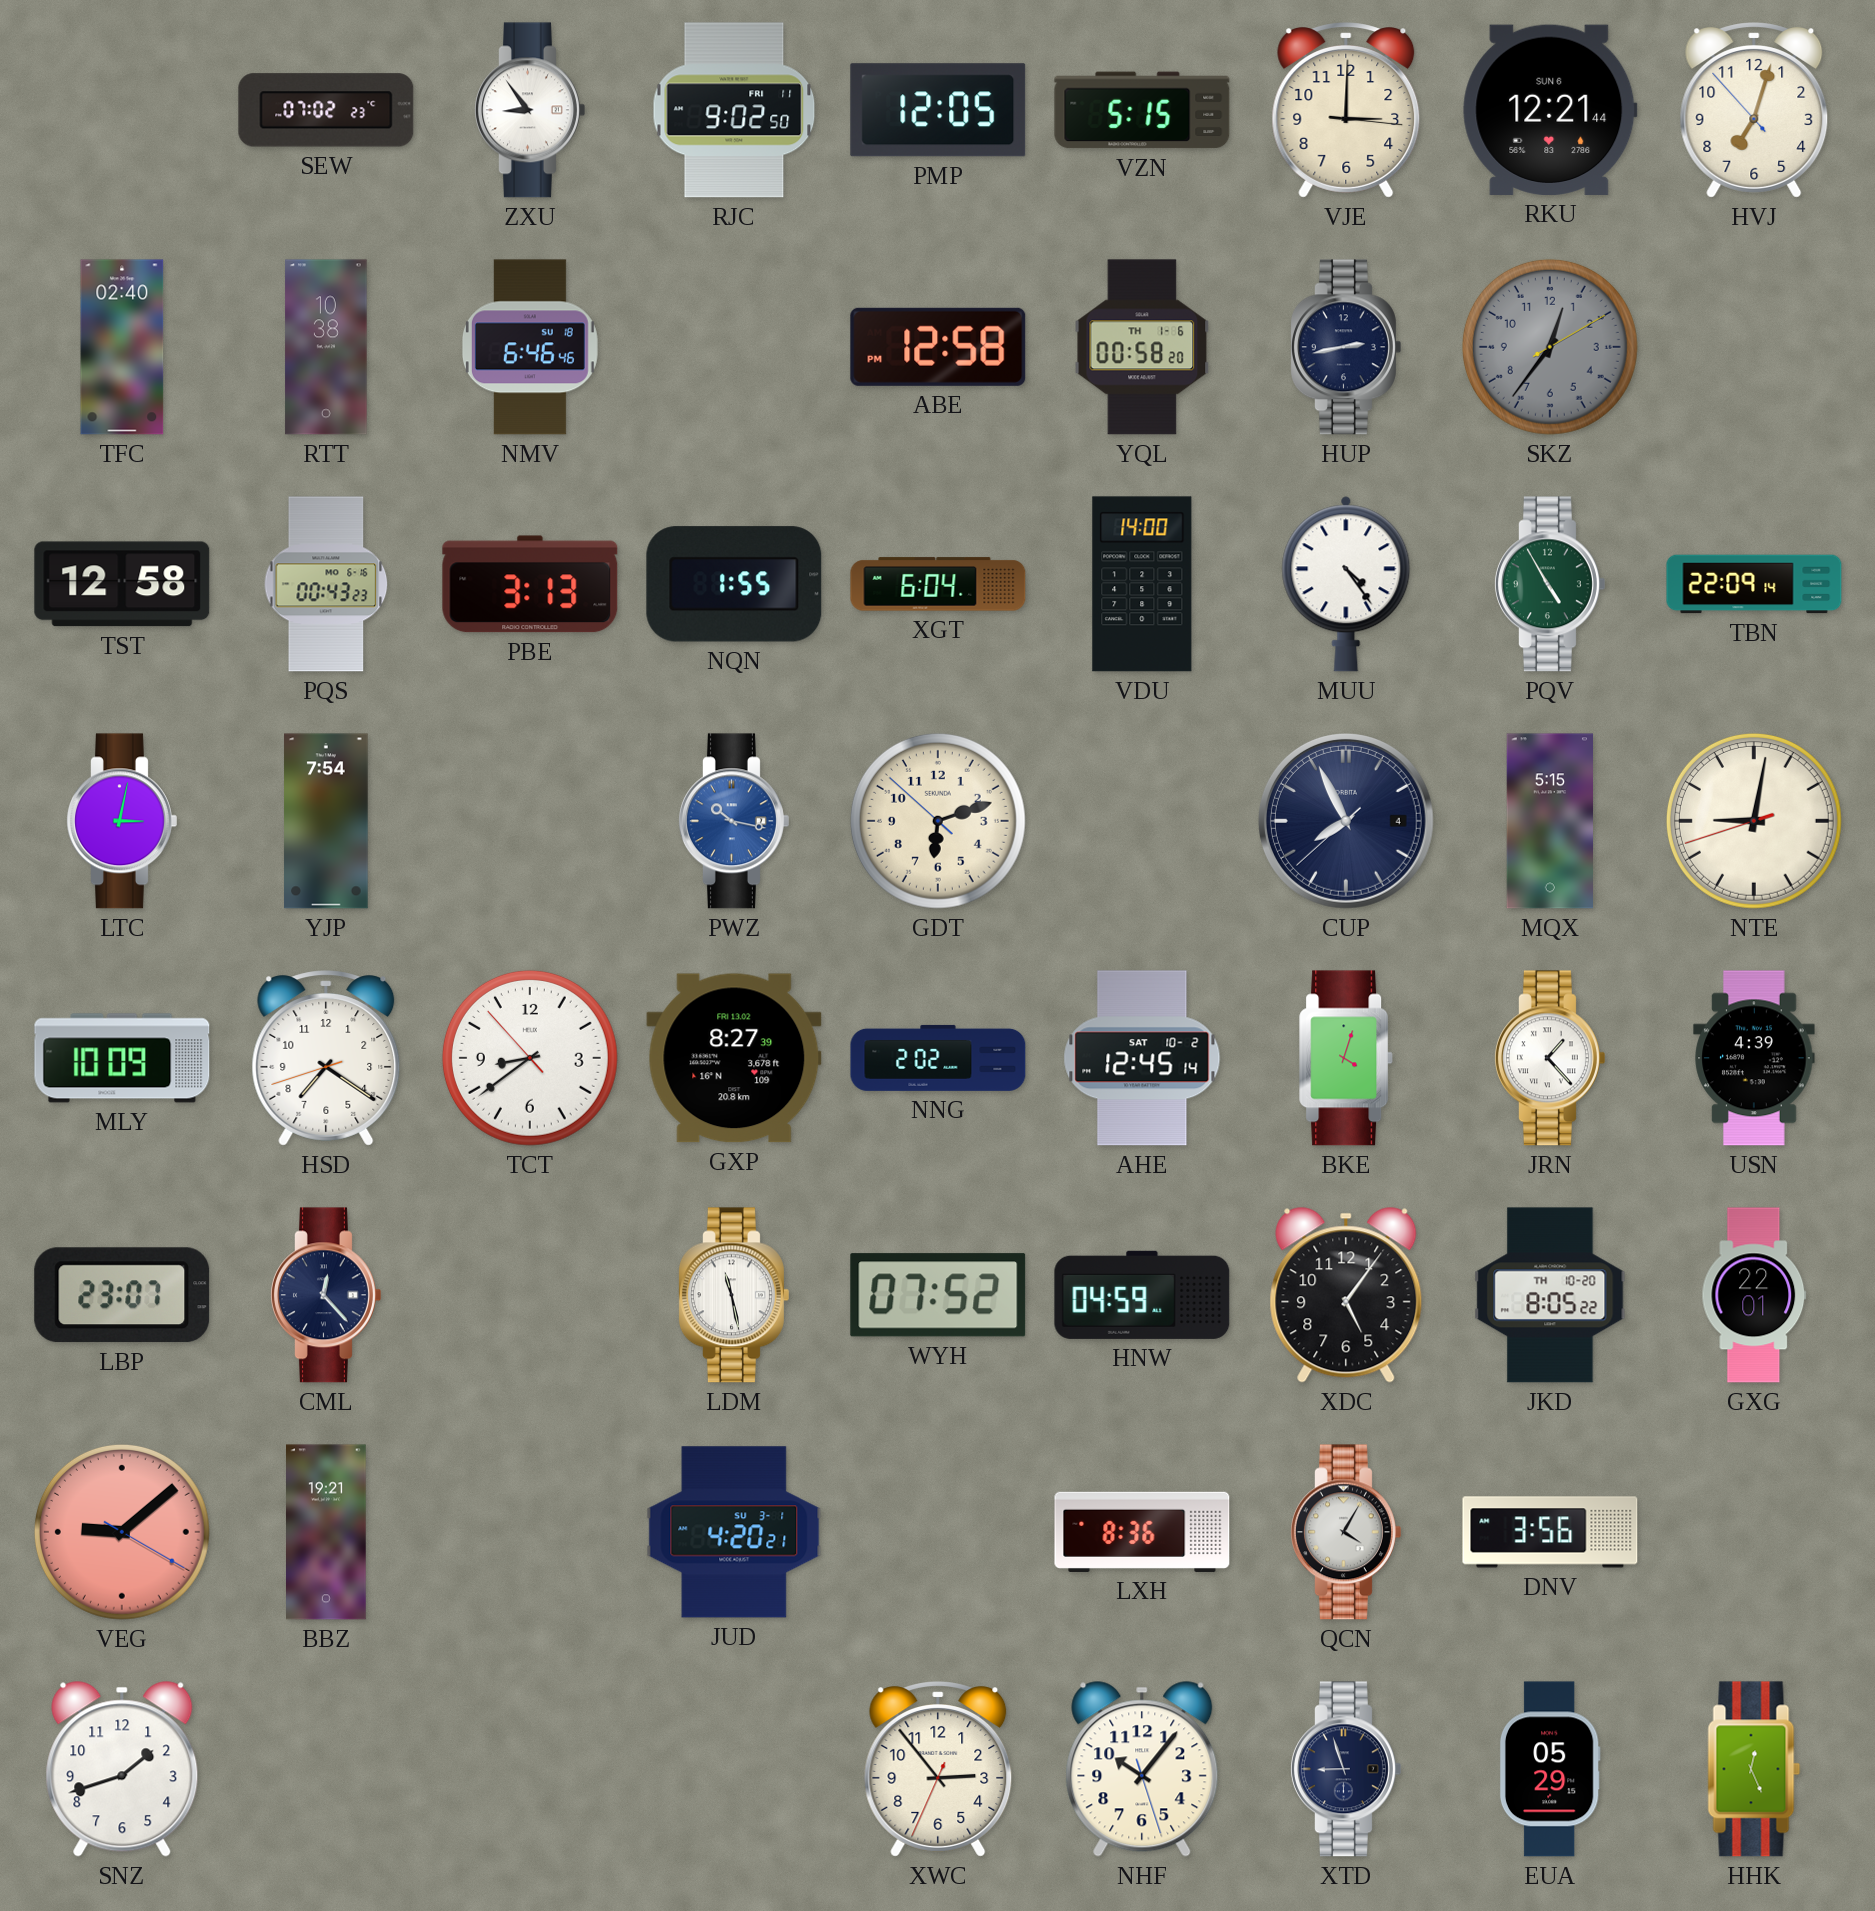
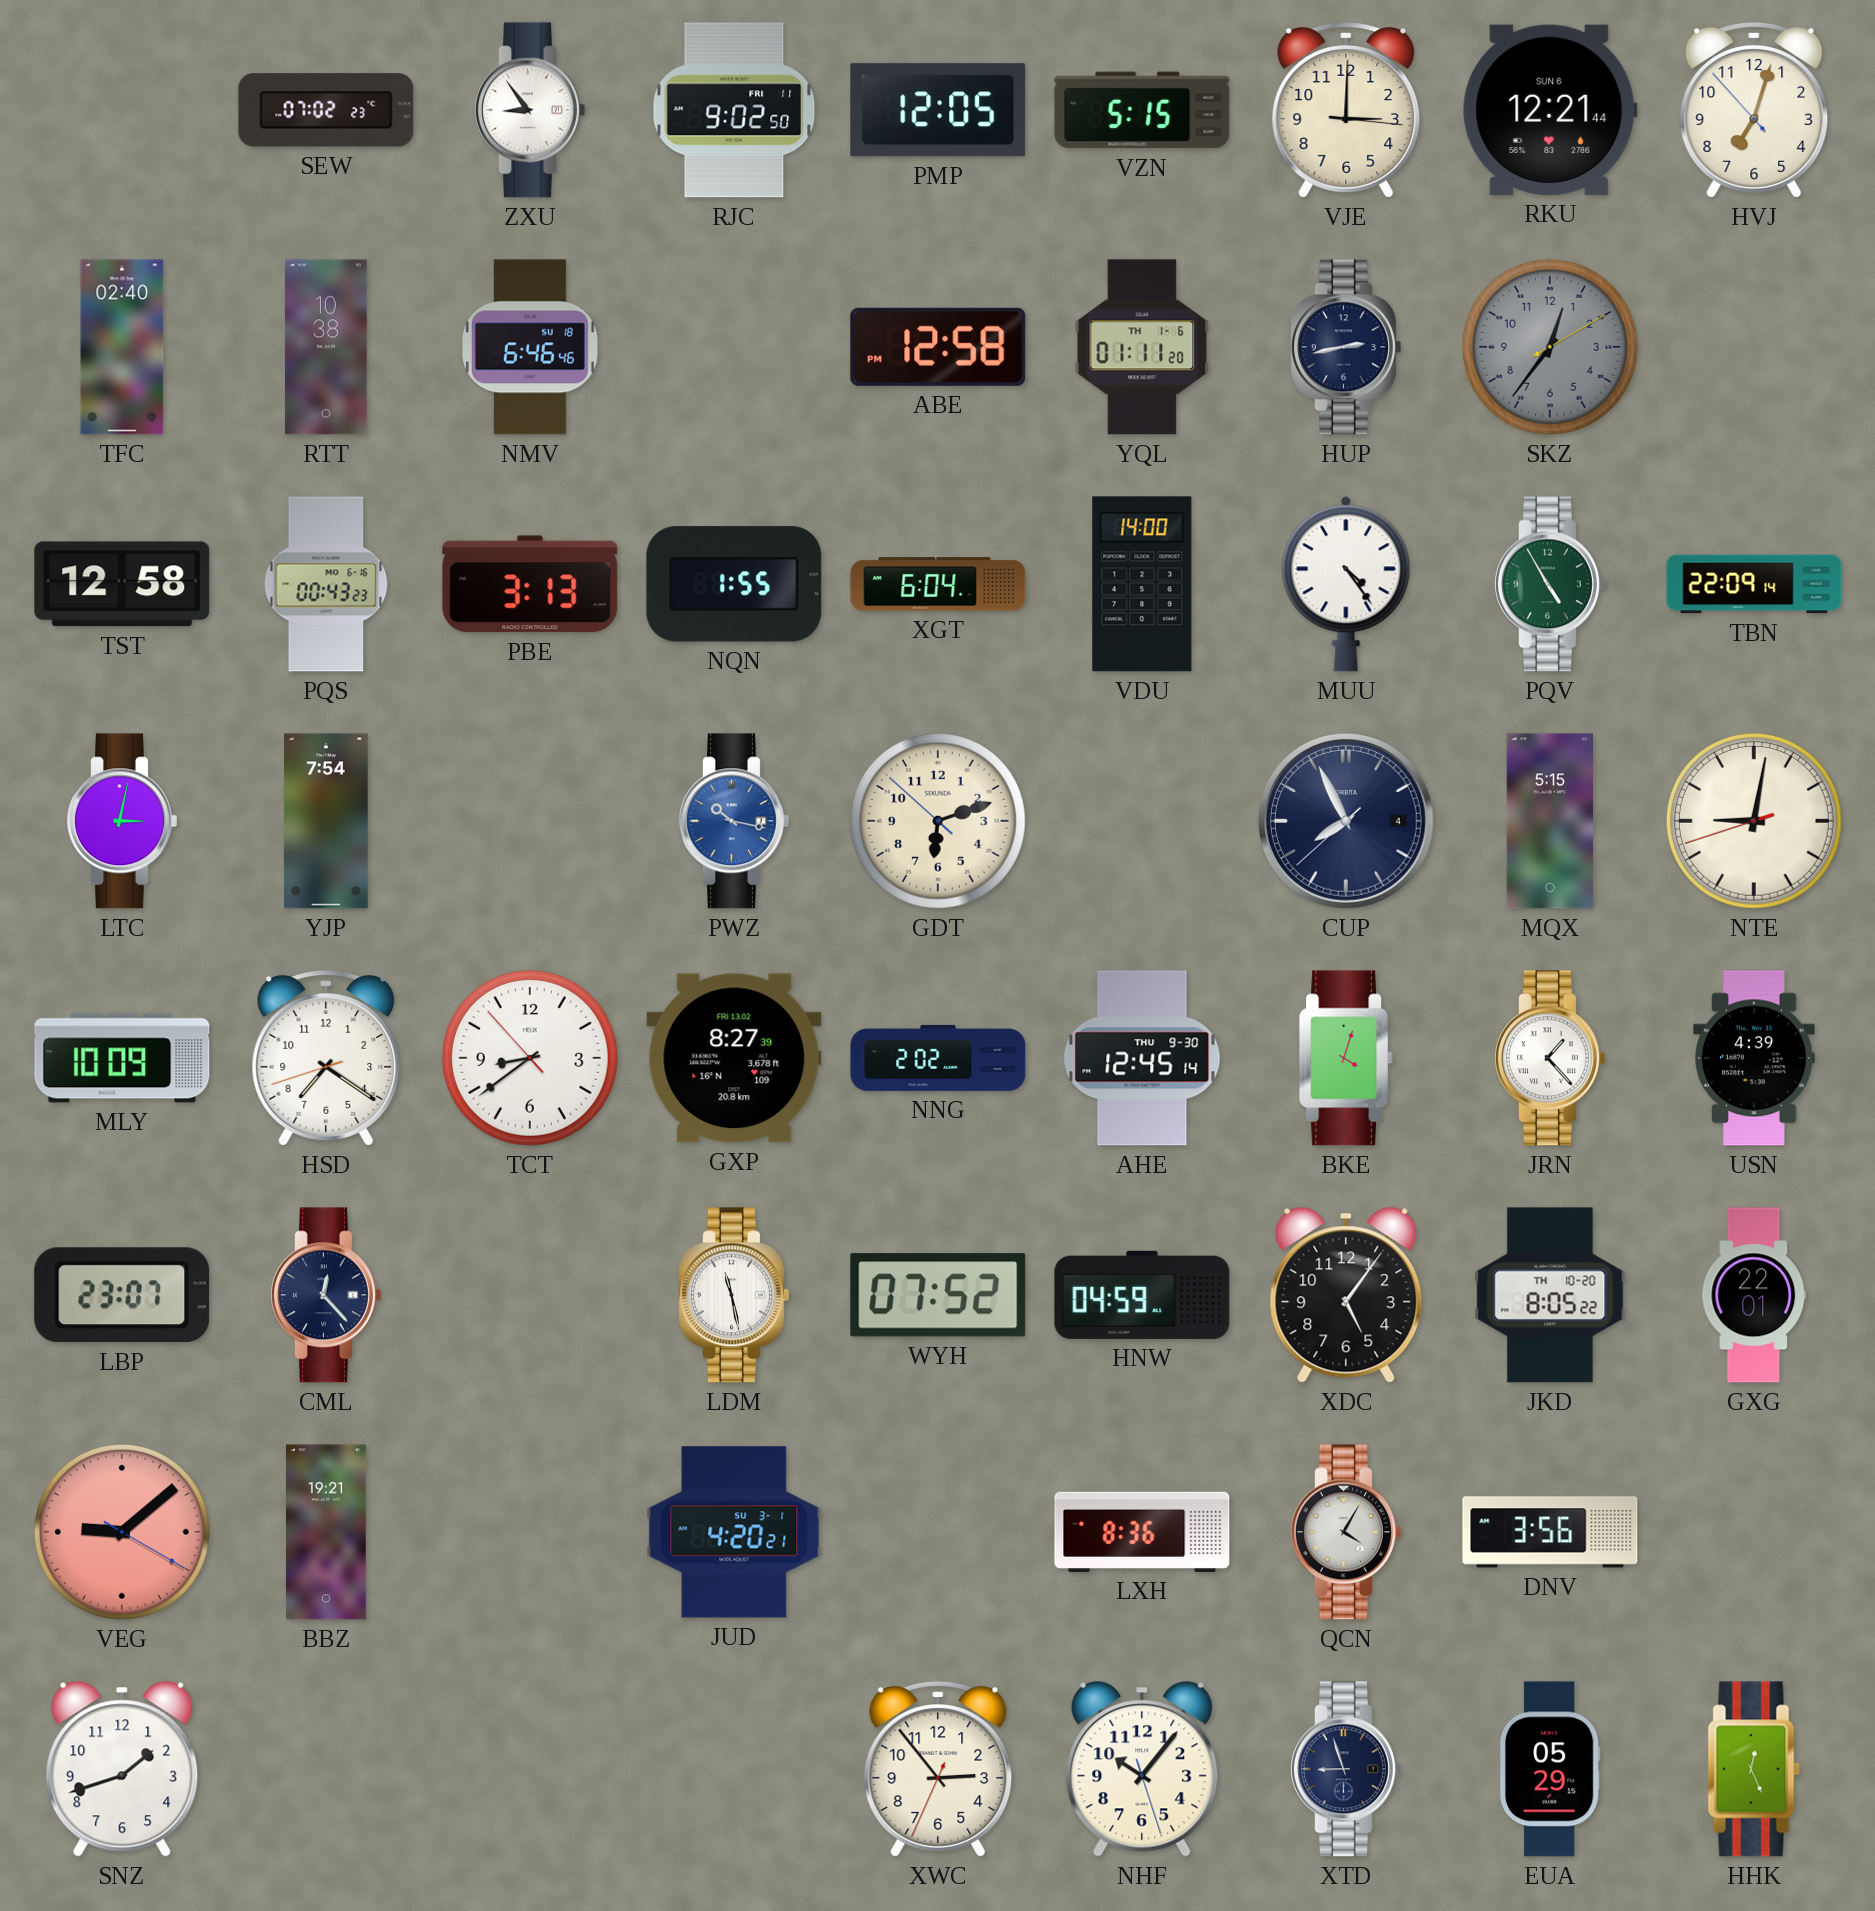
YQL: 00:58 -> 01:11
AHE date: SAT 10-2 -> THU 9-30
